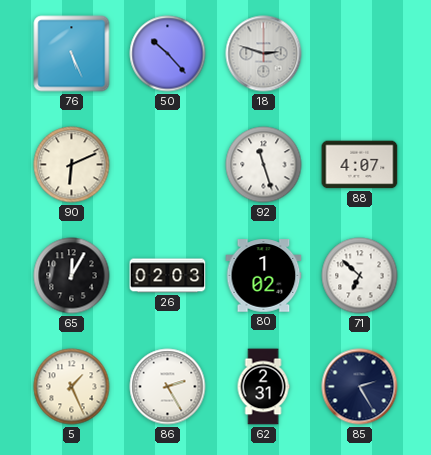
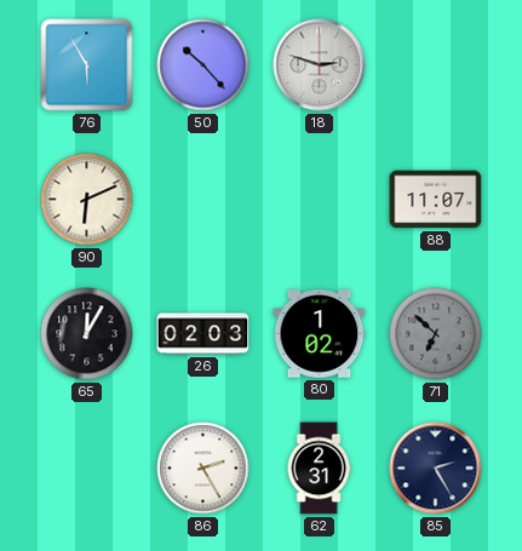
76: 5:26 -> 5:55
92: 11:27 -> none
88: 4:07 -> 11:07
71 dial: white -> grey
5: 1:26 -> none
